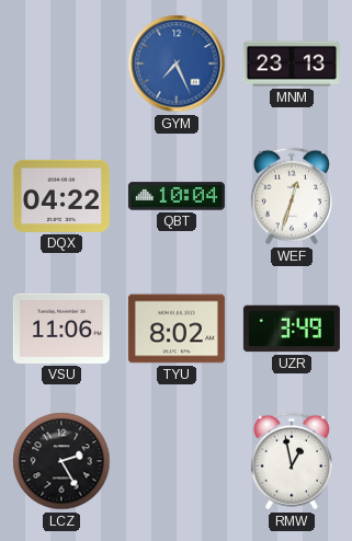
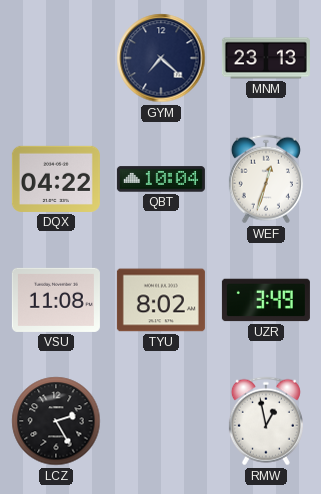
GYM: 7:26 -> 7:22
GYM dial: blue -> navy
VSU: 11:06 -> 11:08
